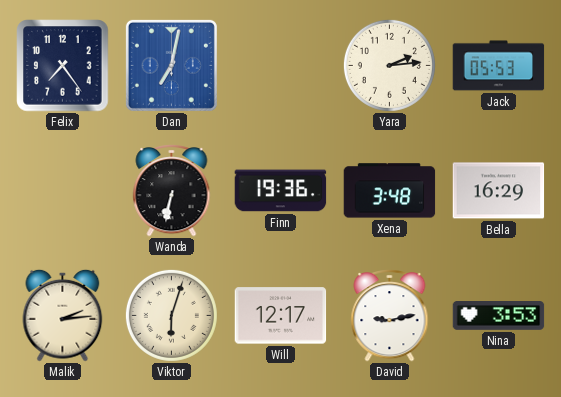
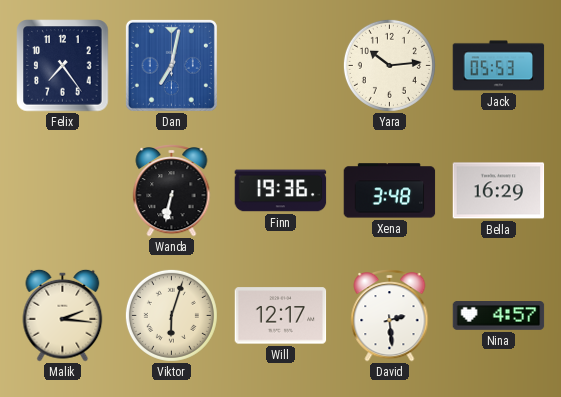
Yara: 2:14 -> 10:14
Malik: 2:14 -> 2:16
David: 9:13 -> 2:29
Nina: 3:53 -> 4:57
